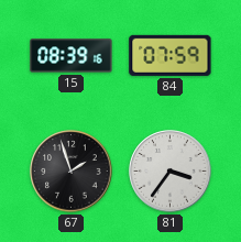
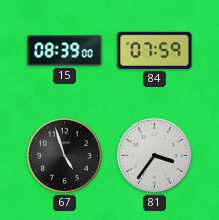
15: 08:39:16 -> 08:39:00
67: 1:57 -> 4:57
